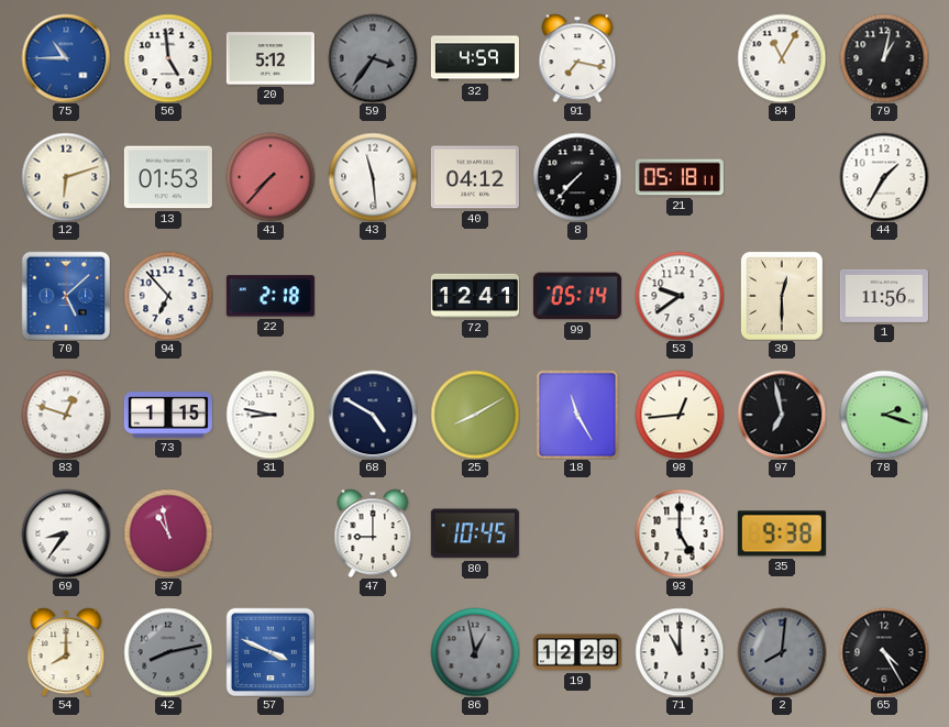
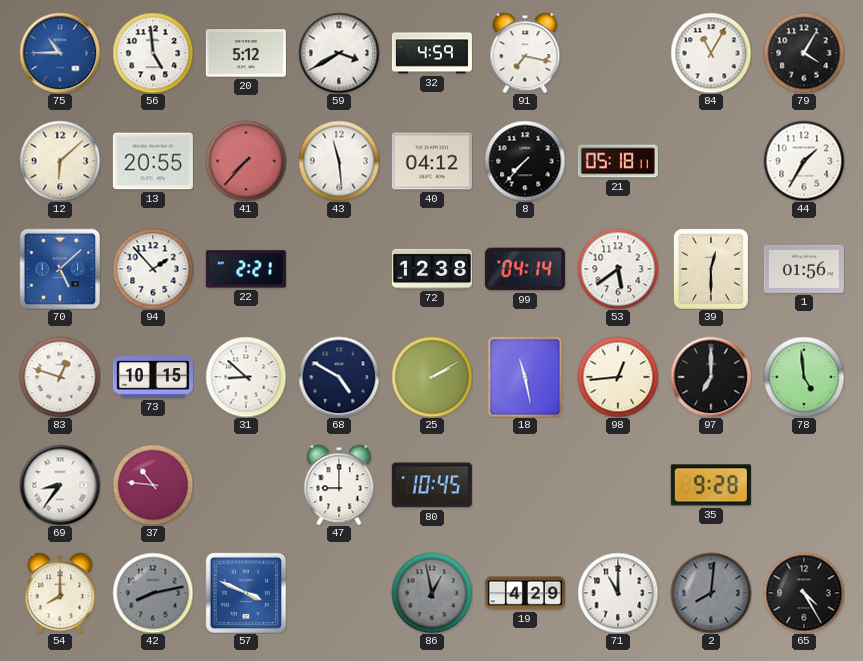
59: 3:36 -> 3:40
59 dial: grey -> white
79: 1:02 -> 4:05
12: 6:12 -> 6:08
13: 01:53 -> 20:55
94: 6:53 -> 1:53
22: 2:18 -> 2:21
72: 12:41 -> 12:38
99: 05:14 -> 04:14
53: 9:39 -> 5:39
1: 11:56 -> 01:56
73: 1:15 -> 10:15
31: 8:47 -> 8:52
25: 8:10 -> 2:10
18: 11:25 -> 11:28
97: 6:58 -> 7:00
78: 2:18 -> 4:59
37: 10:58 -> 10:46
93: 5:00 -> none
35: 9:38 -> 9:28
19: 12:29 -> 4:29
